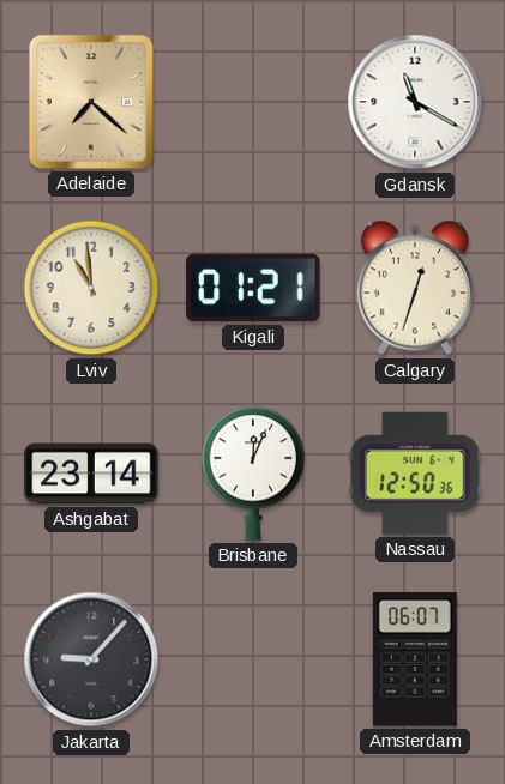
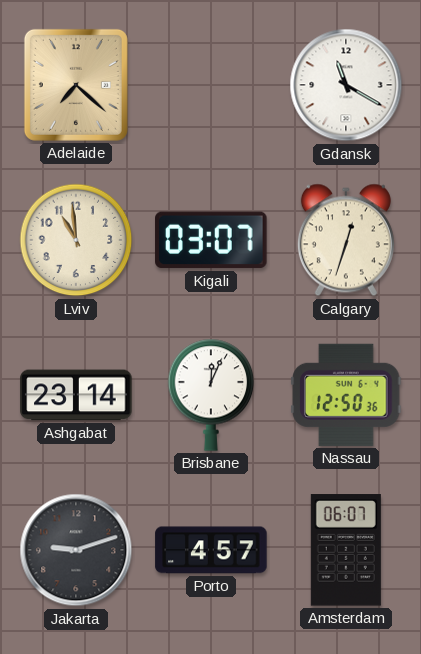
Kigali: 01:21 -> 03:07
Jakarta: 9:07 -> 9:12
Porto: none -> 4:57
